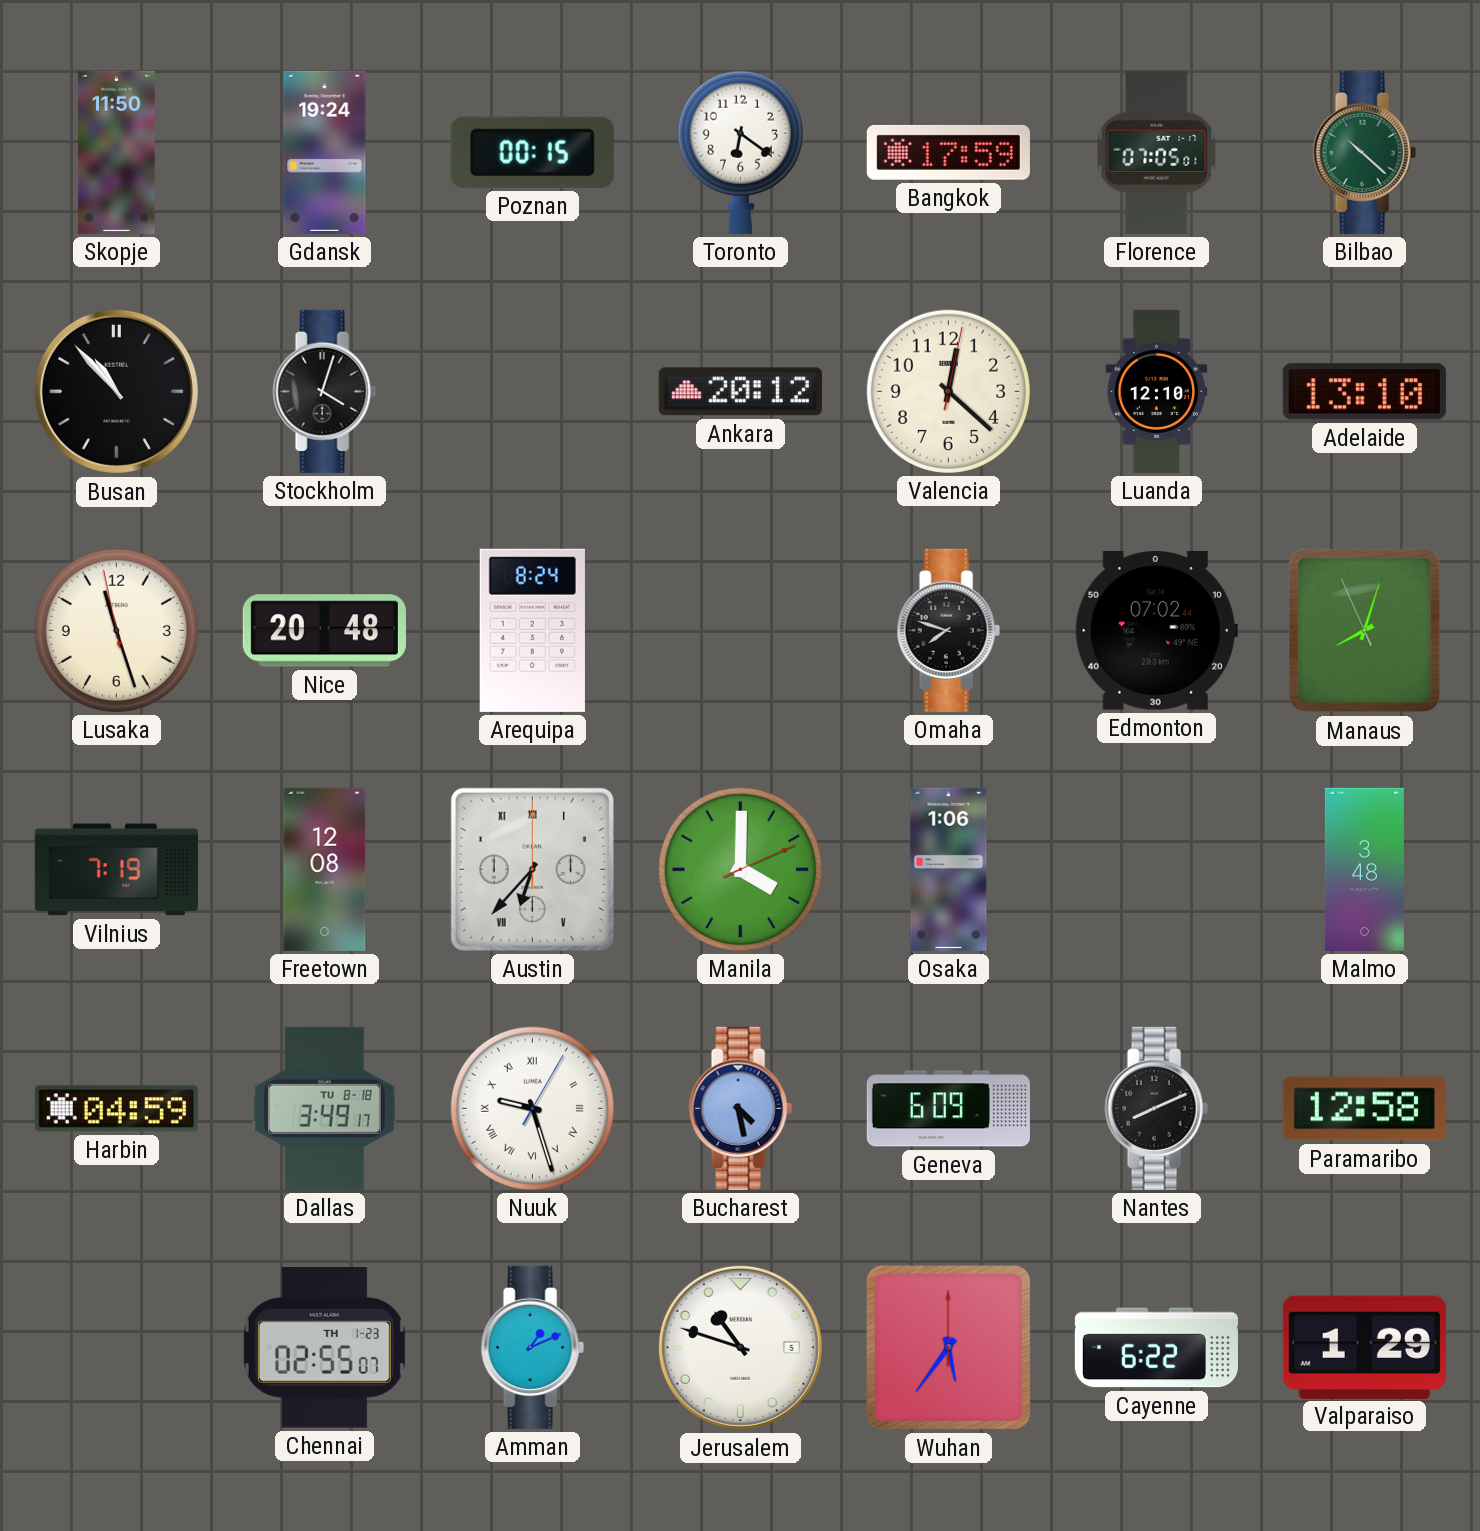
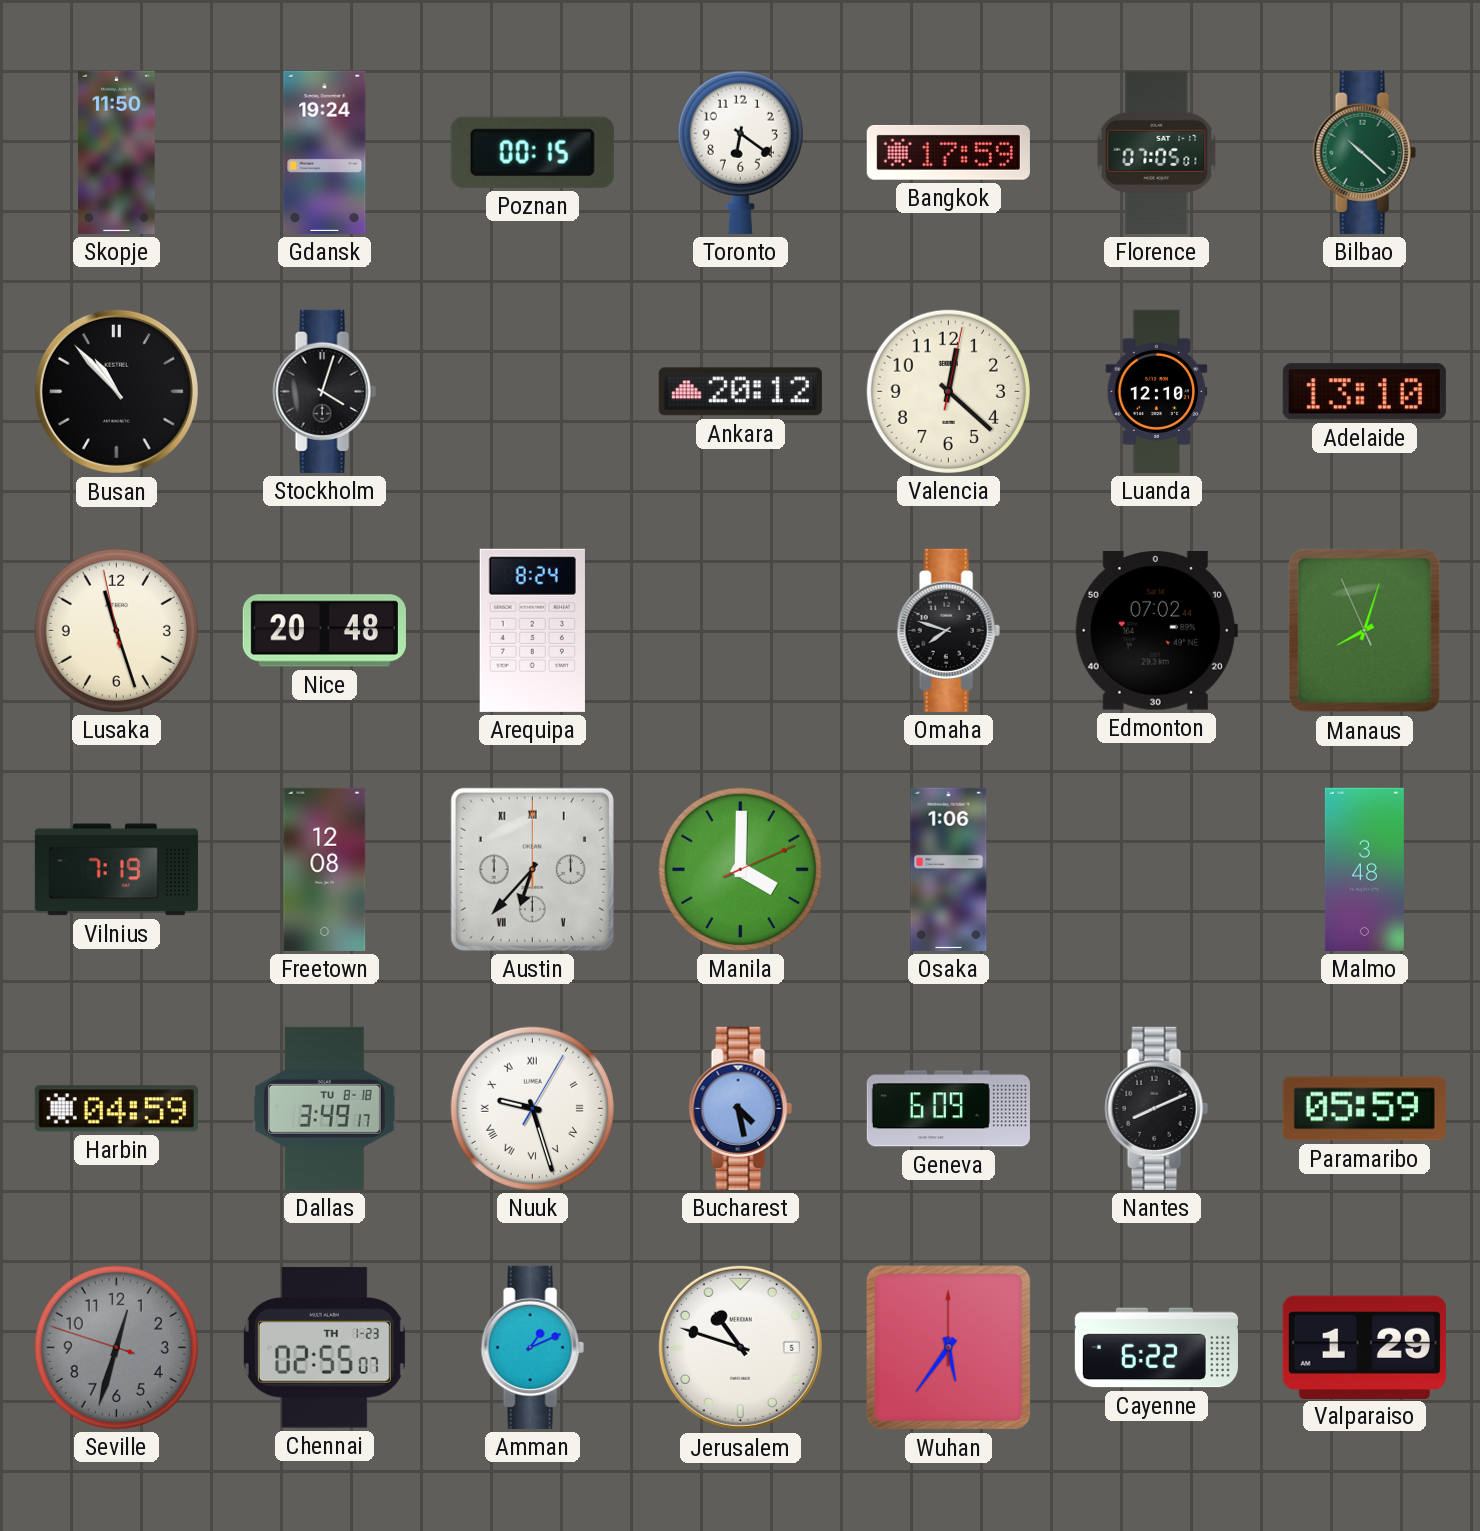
Paramaribo: 12:58 -> 05:59
Seville: none -> 12:32
